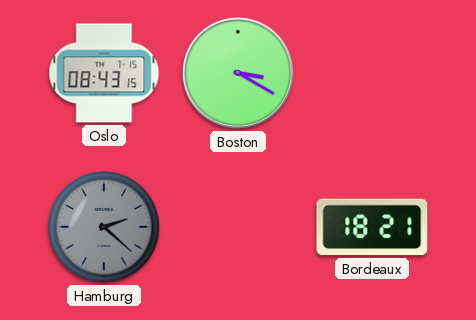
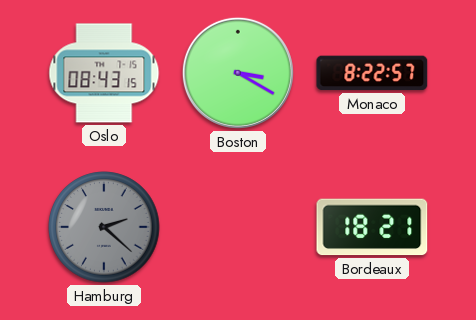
Monaco: none -> 8:22
